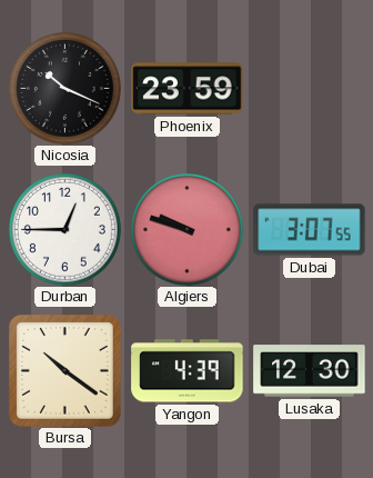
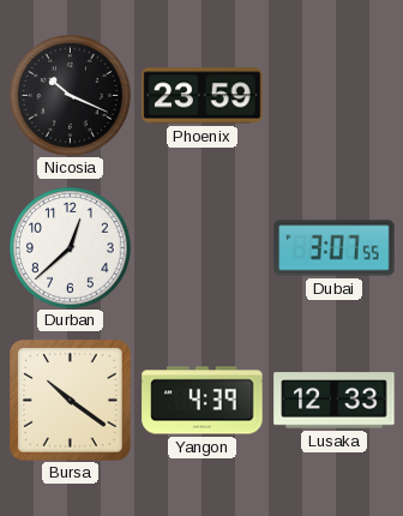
Durban: 12:45 -> 12:38
Algiers: 9:48 -> none
Lusaka: 12:30 -> 12:33
